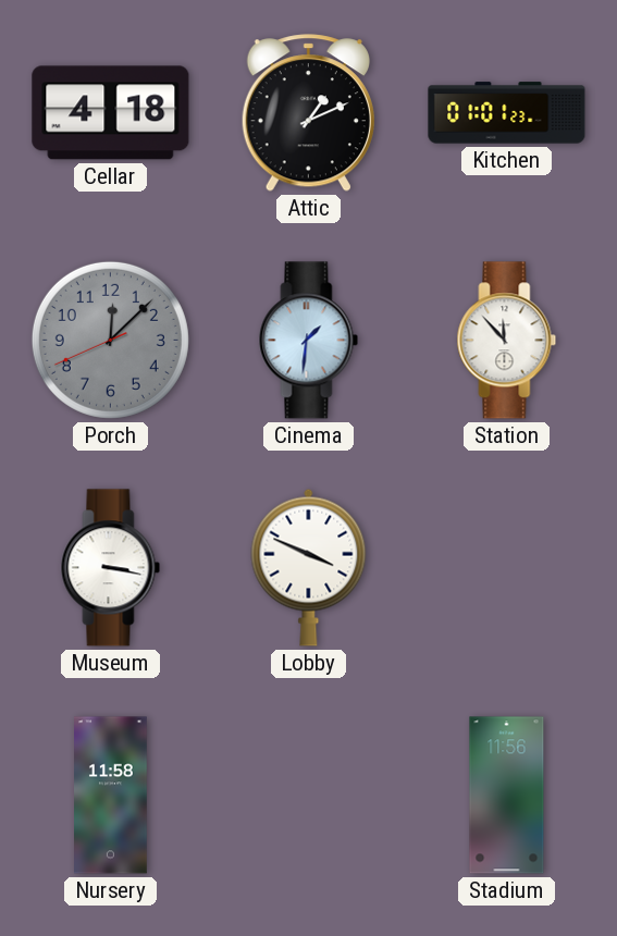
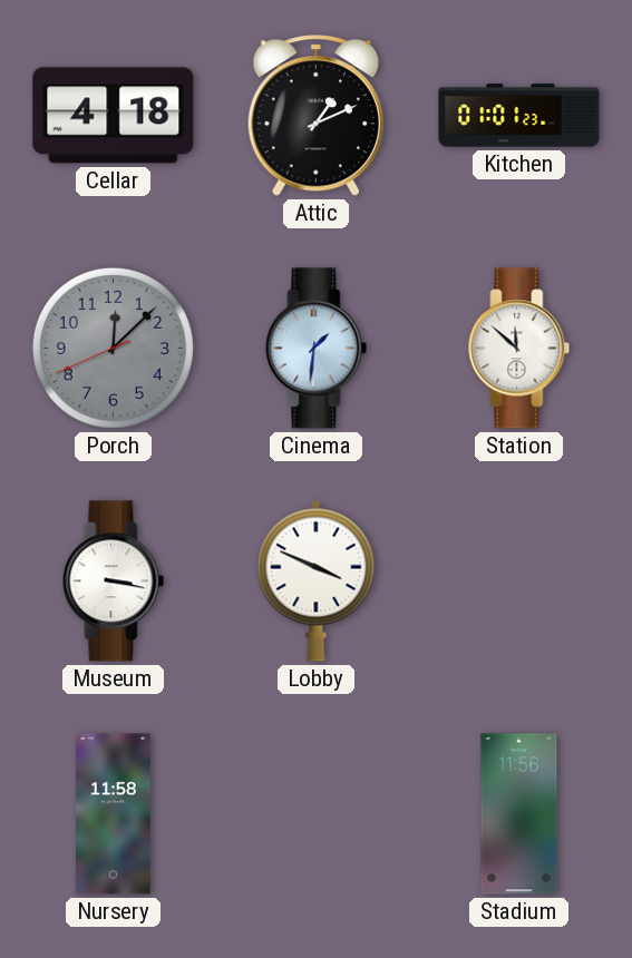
Station: 11:53 -> 11:52
